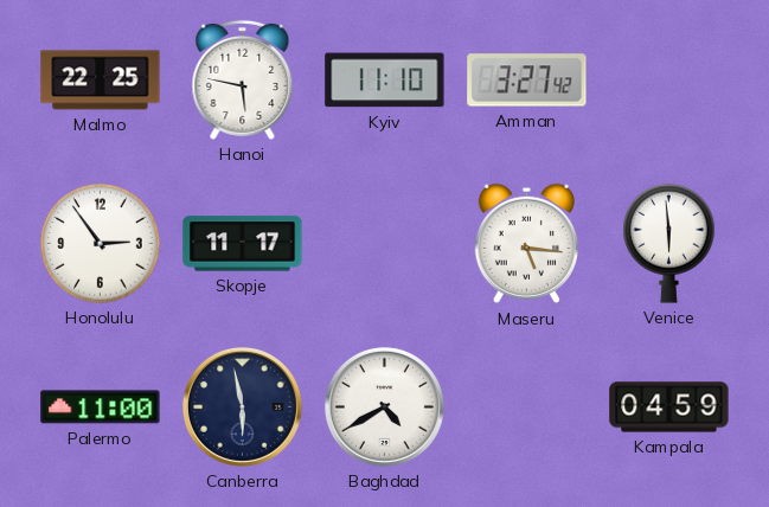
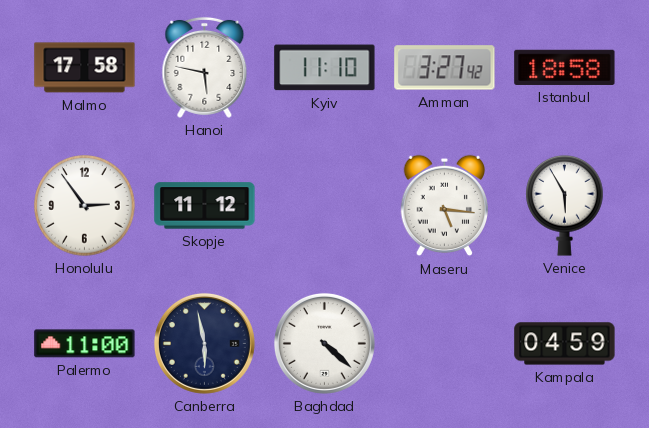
Malmo: 22:25 -> 17:58
Istanbul: none -> 18:58
Skopje: 11:17 -> 11:12
Venice: 5:59 -> 5:55
Baghdad: 4:40 -> 4:22
